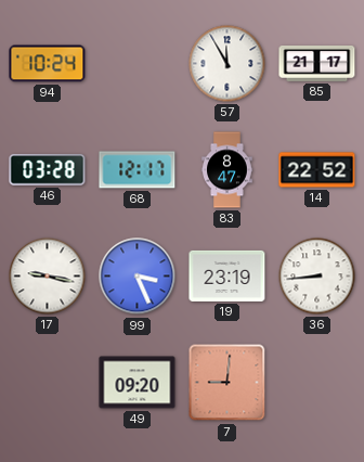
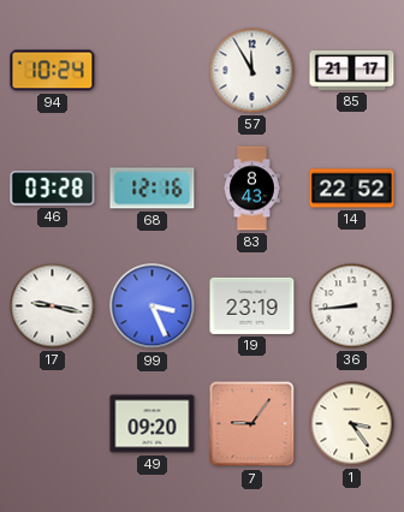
68: 12:17 -> 12:16
83: 8:47 -> 8:43
7: 9:01 -> 9:06
1: none -> 3:24
